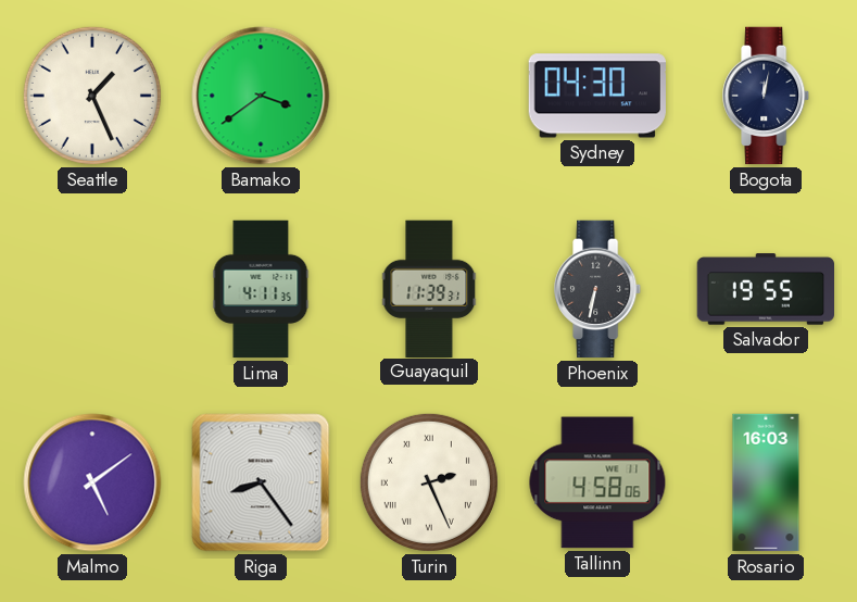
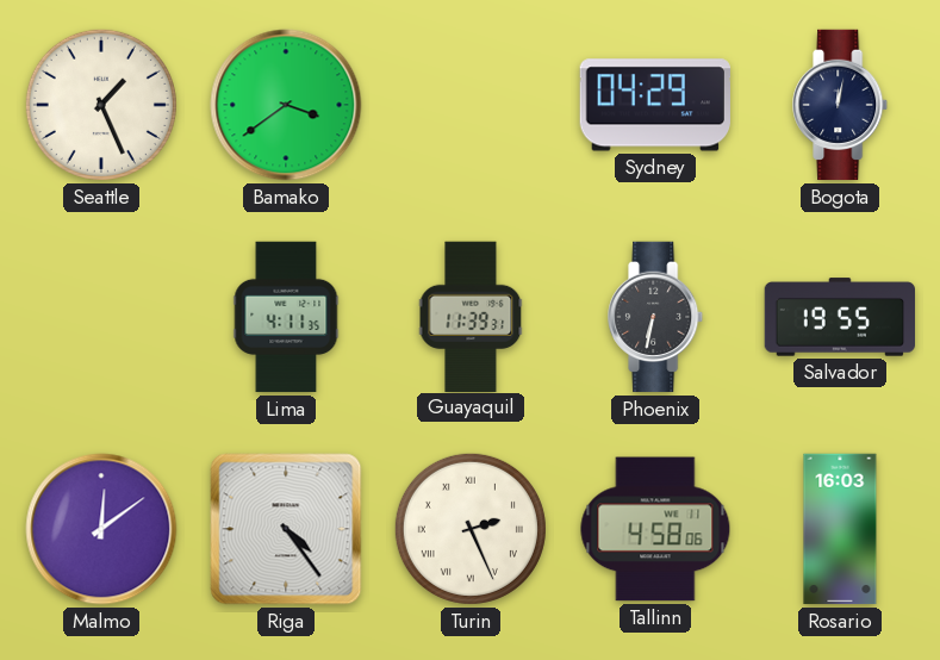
Sydney: 04:30 -> 04:29
Malmo: 5:09 -> 12:09
Riga: 8:24 -> 4:24
